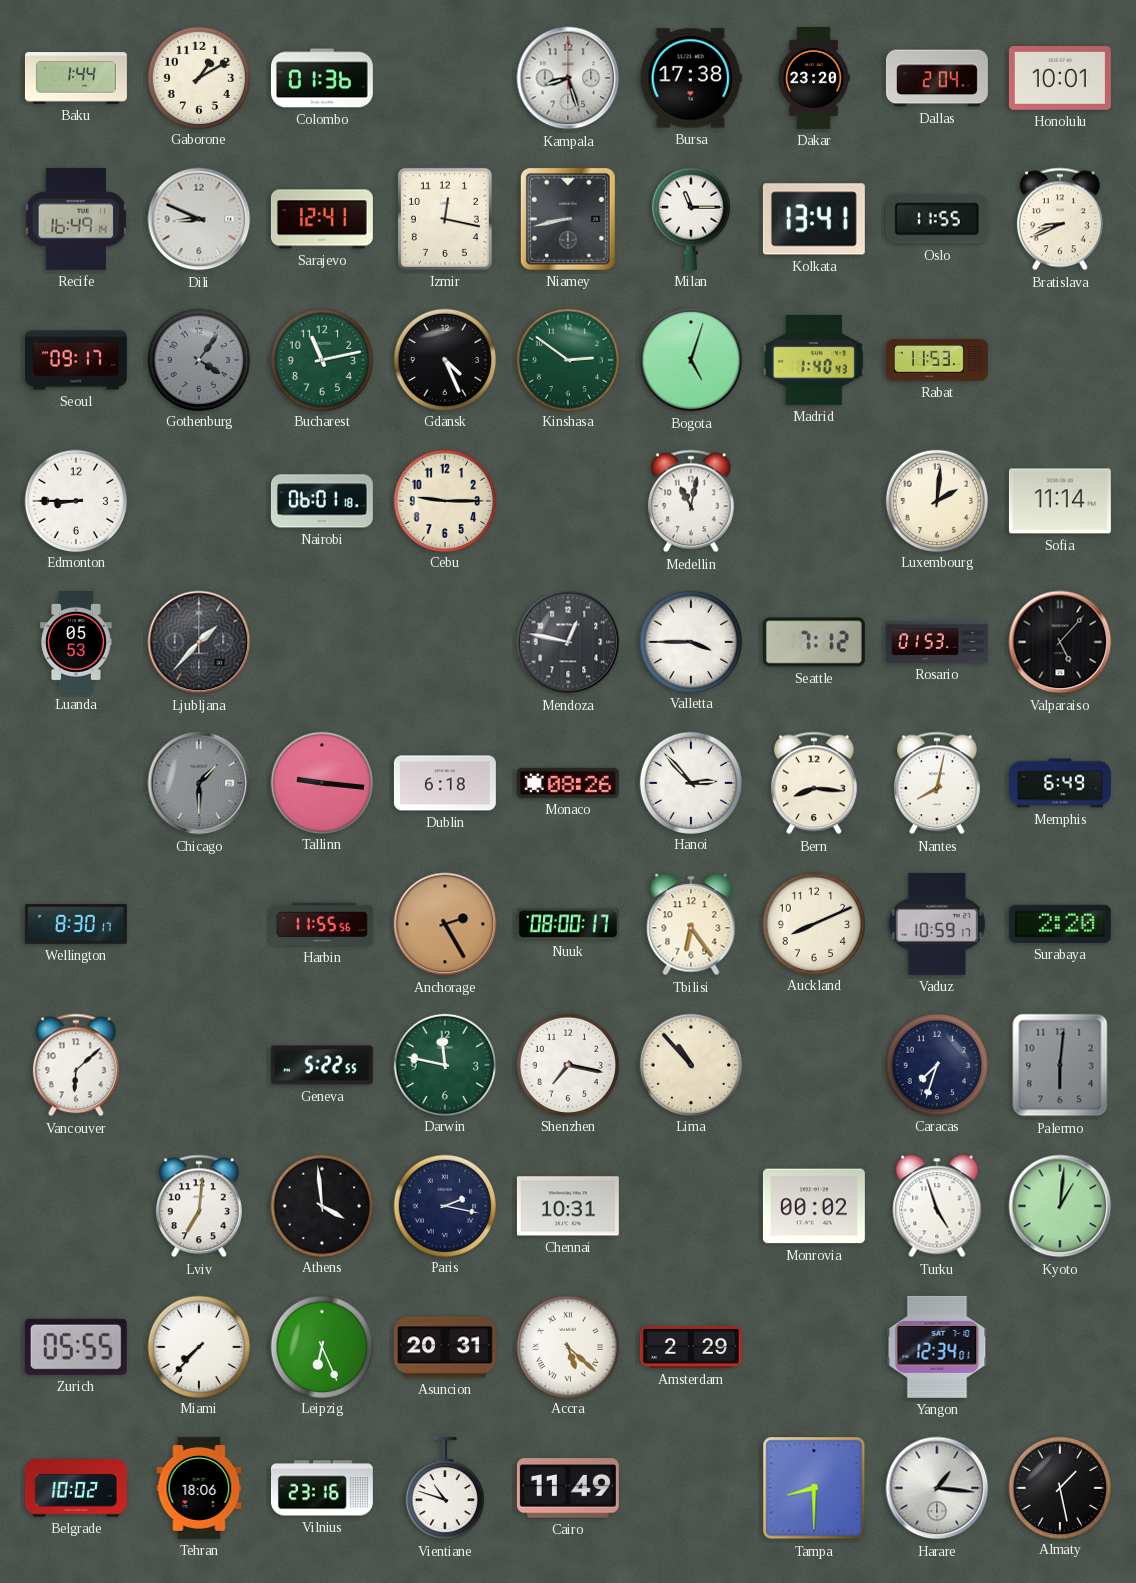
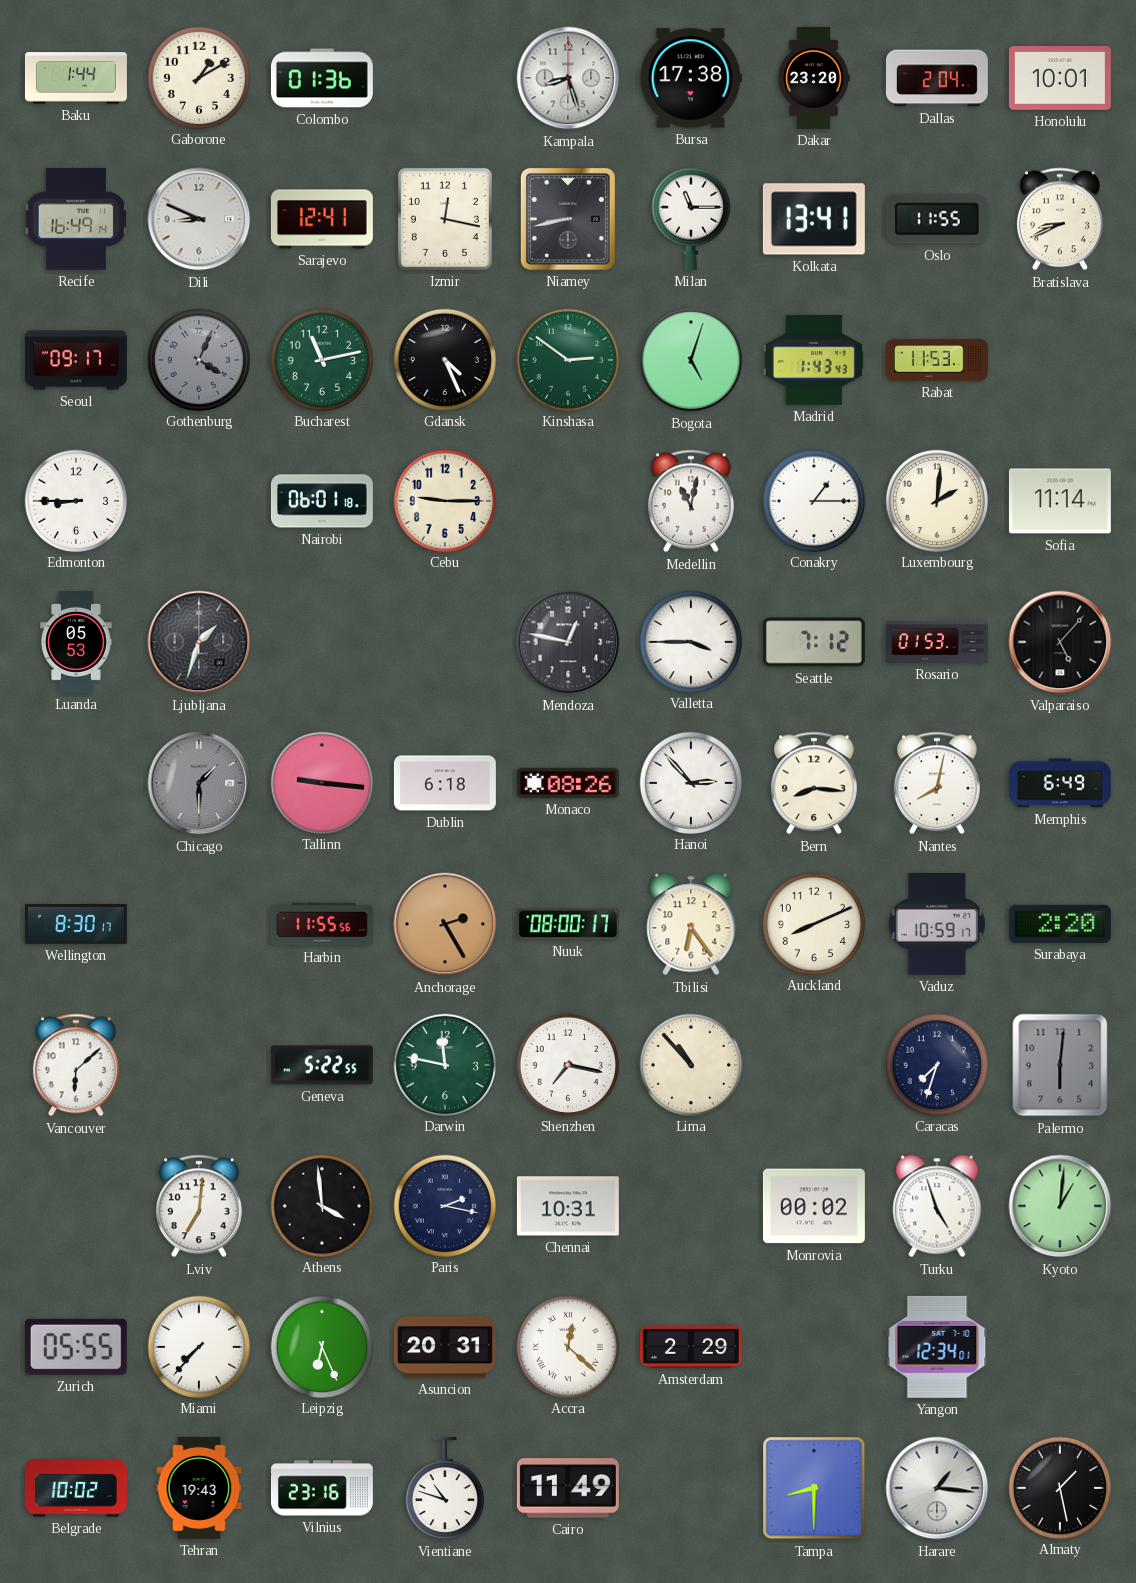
Gothenburg: 4:06 -> 4:04
Madrid: 1:40 -> 1:43
Conakry: none -> 1:15
Ljubljana: 1:37 -> 1:33
Accra: 5:22 -> 12:22
Tehran: 18:06 -> 19:43
